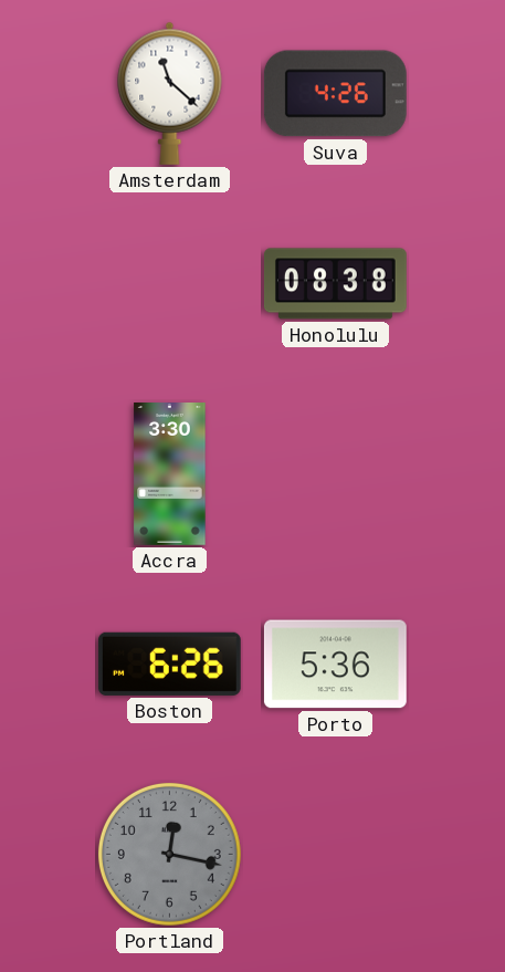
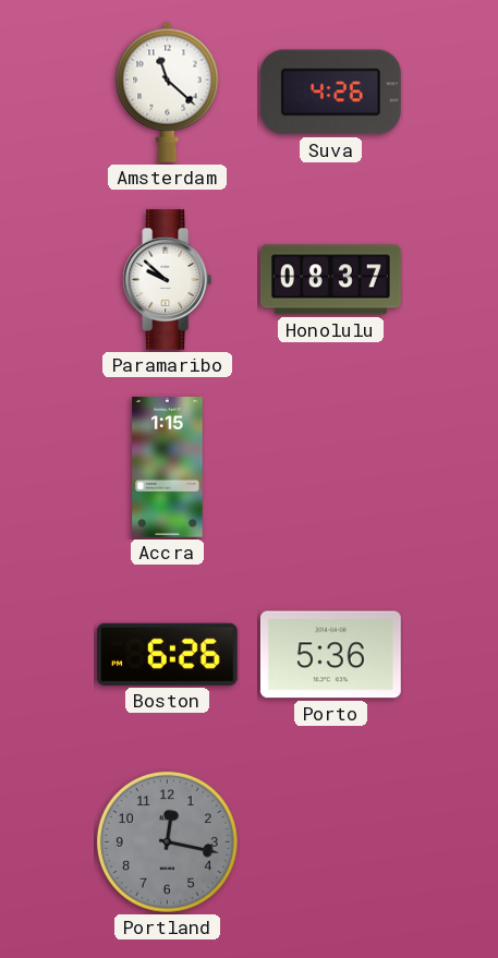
Paramaribo: none -> 9:52
Honolulu: 08:38 -> 08:37
Accra: 3:30 -> 1:15
